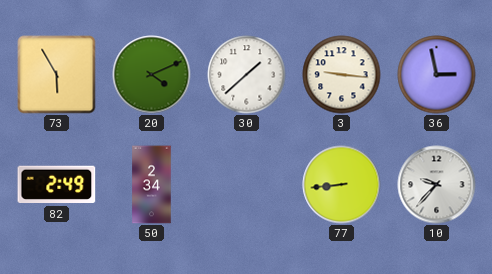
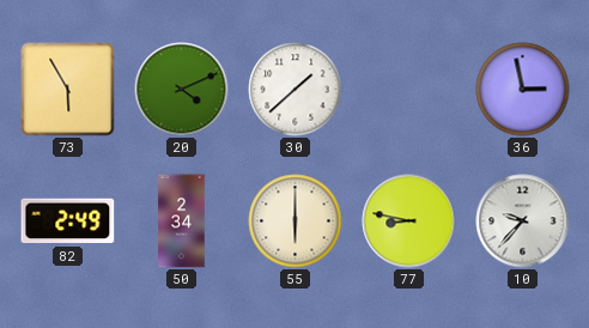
3: 9:16 -> none
55: none -> 6:00
77: 8:44 -> 8:47
